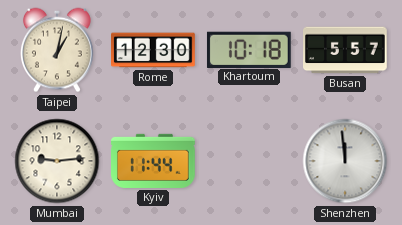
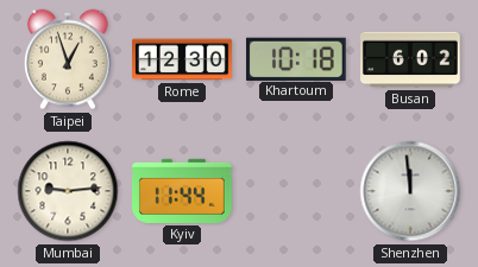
Taipei: 1:02 -> 12:57
Busan: 5:57 -> 6:02
